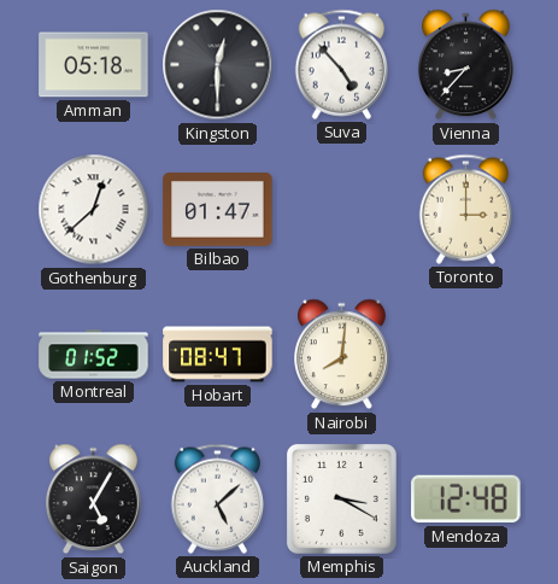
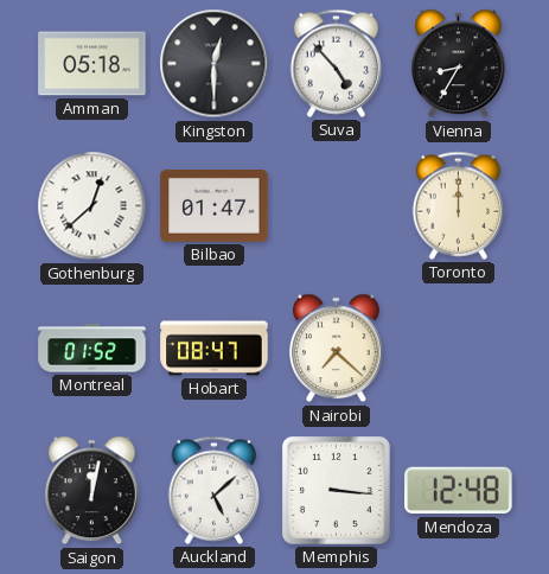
Vienna: 8:37 -> 8:35
Toronto: 3:00 -> 12:00
Nairobi: 8:01 -> 7:22
Saigon: 5:05 -> 12:02
Memphis: 3:20 -> 3:16
